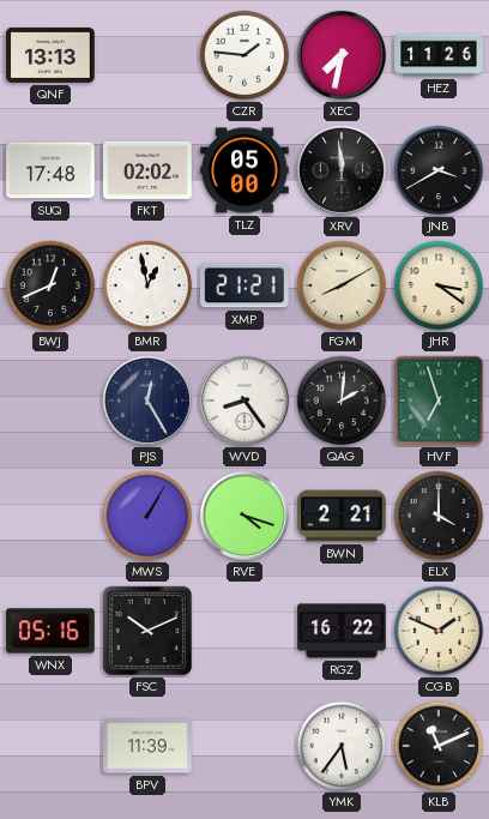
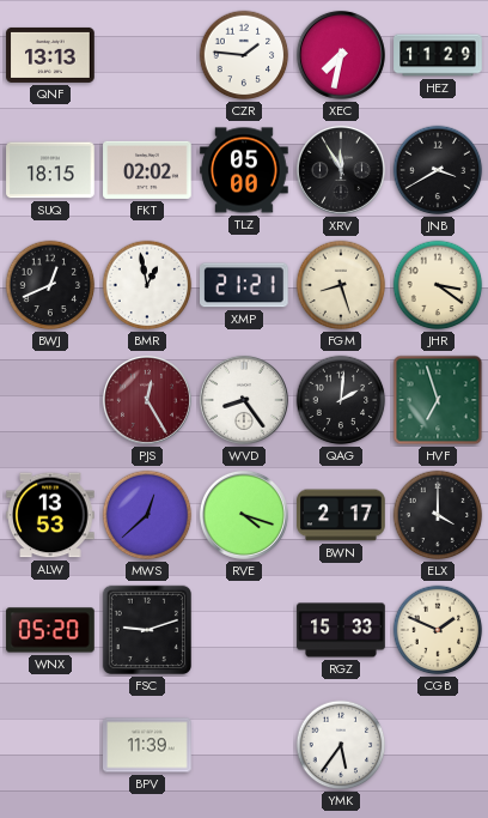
HEZ: 11:26 -> 11:29
SUQ: 17:48 -> 18:15
XRV: 11:59 -> 11:55
FGM: 8:10 -> 8:27
PJS dial: navy -> burgundy
ALW: none -> 13:53
MWS: 1:05 -> 12:38
BWN: 2:21 -> 2:17
WNX: 05:16 -> 05:20
FSC: 10:11 -> 9:12
RGZ: 16:22 -> 15:33
KLB: 11:11 -> none
